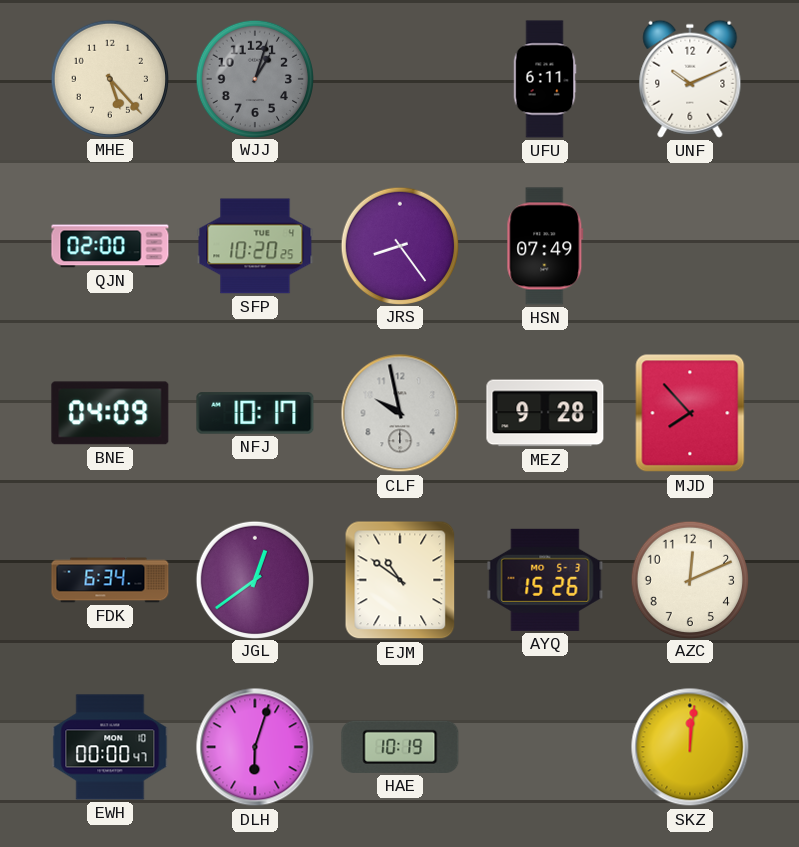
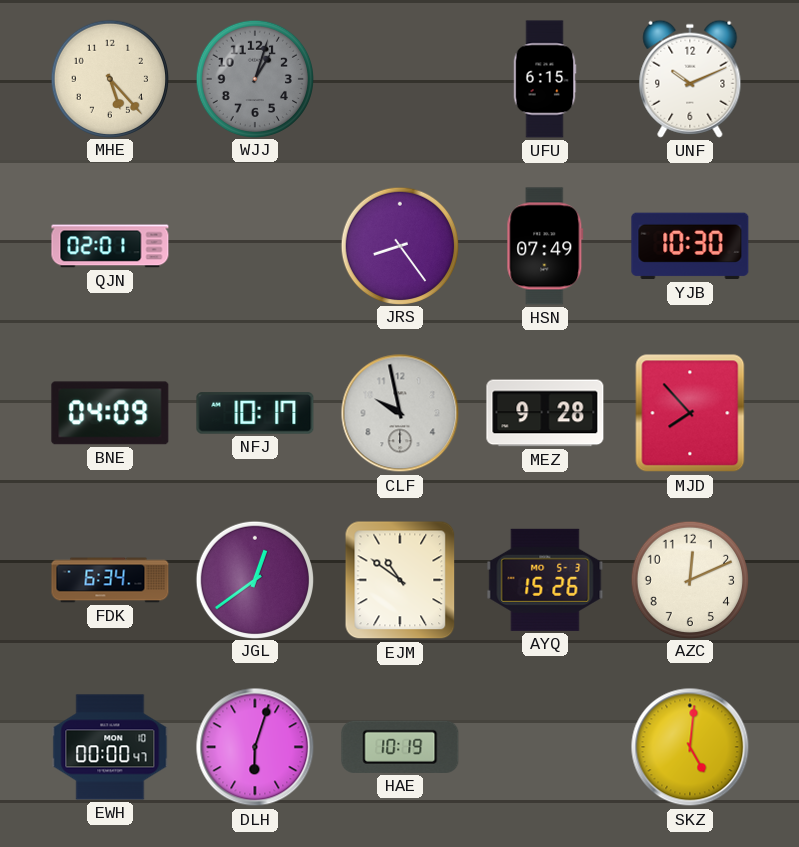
UFU: 6:11 -> 6:15
QJN: 02:00 -> 02:01
SFP: 10:20 -> none
YJB: none -> 10:30
SKZ: 12:01 -> 5:01
